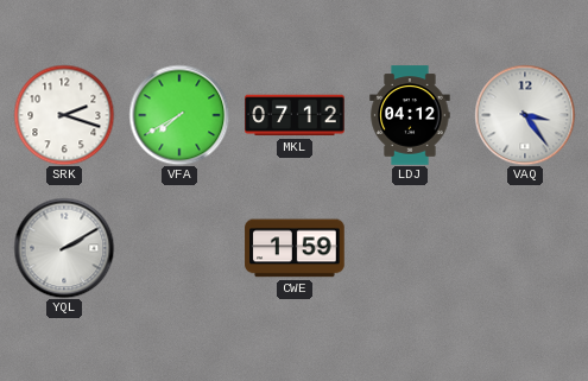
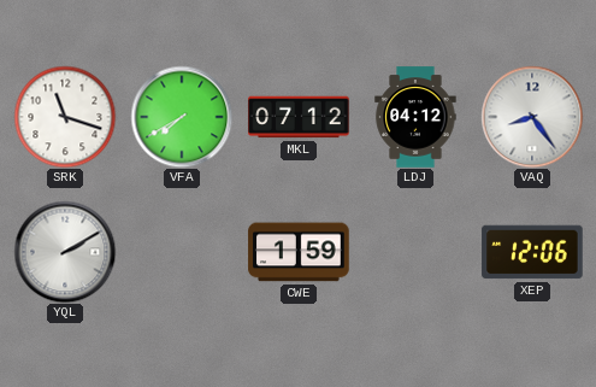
SRK: 2:18 -> 11:18
VAQ: 3:24 -> 8:24
XEP: none -> 12:06
